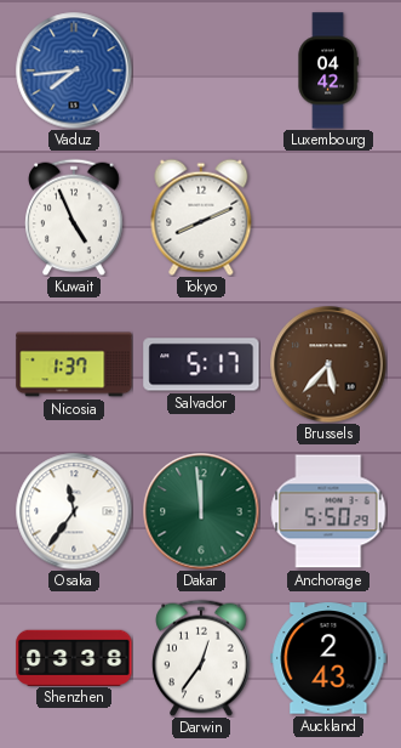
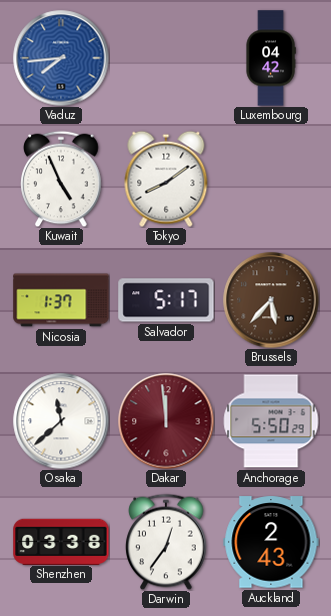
Tokyo: 8:11 -> 8:09
Osaka: 11:36 -> 11:38
Dakar dial: green -> burgundy
